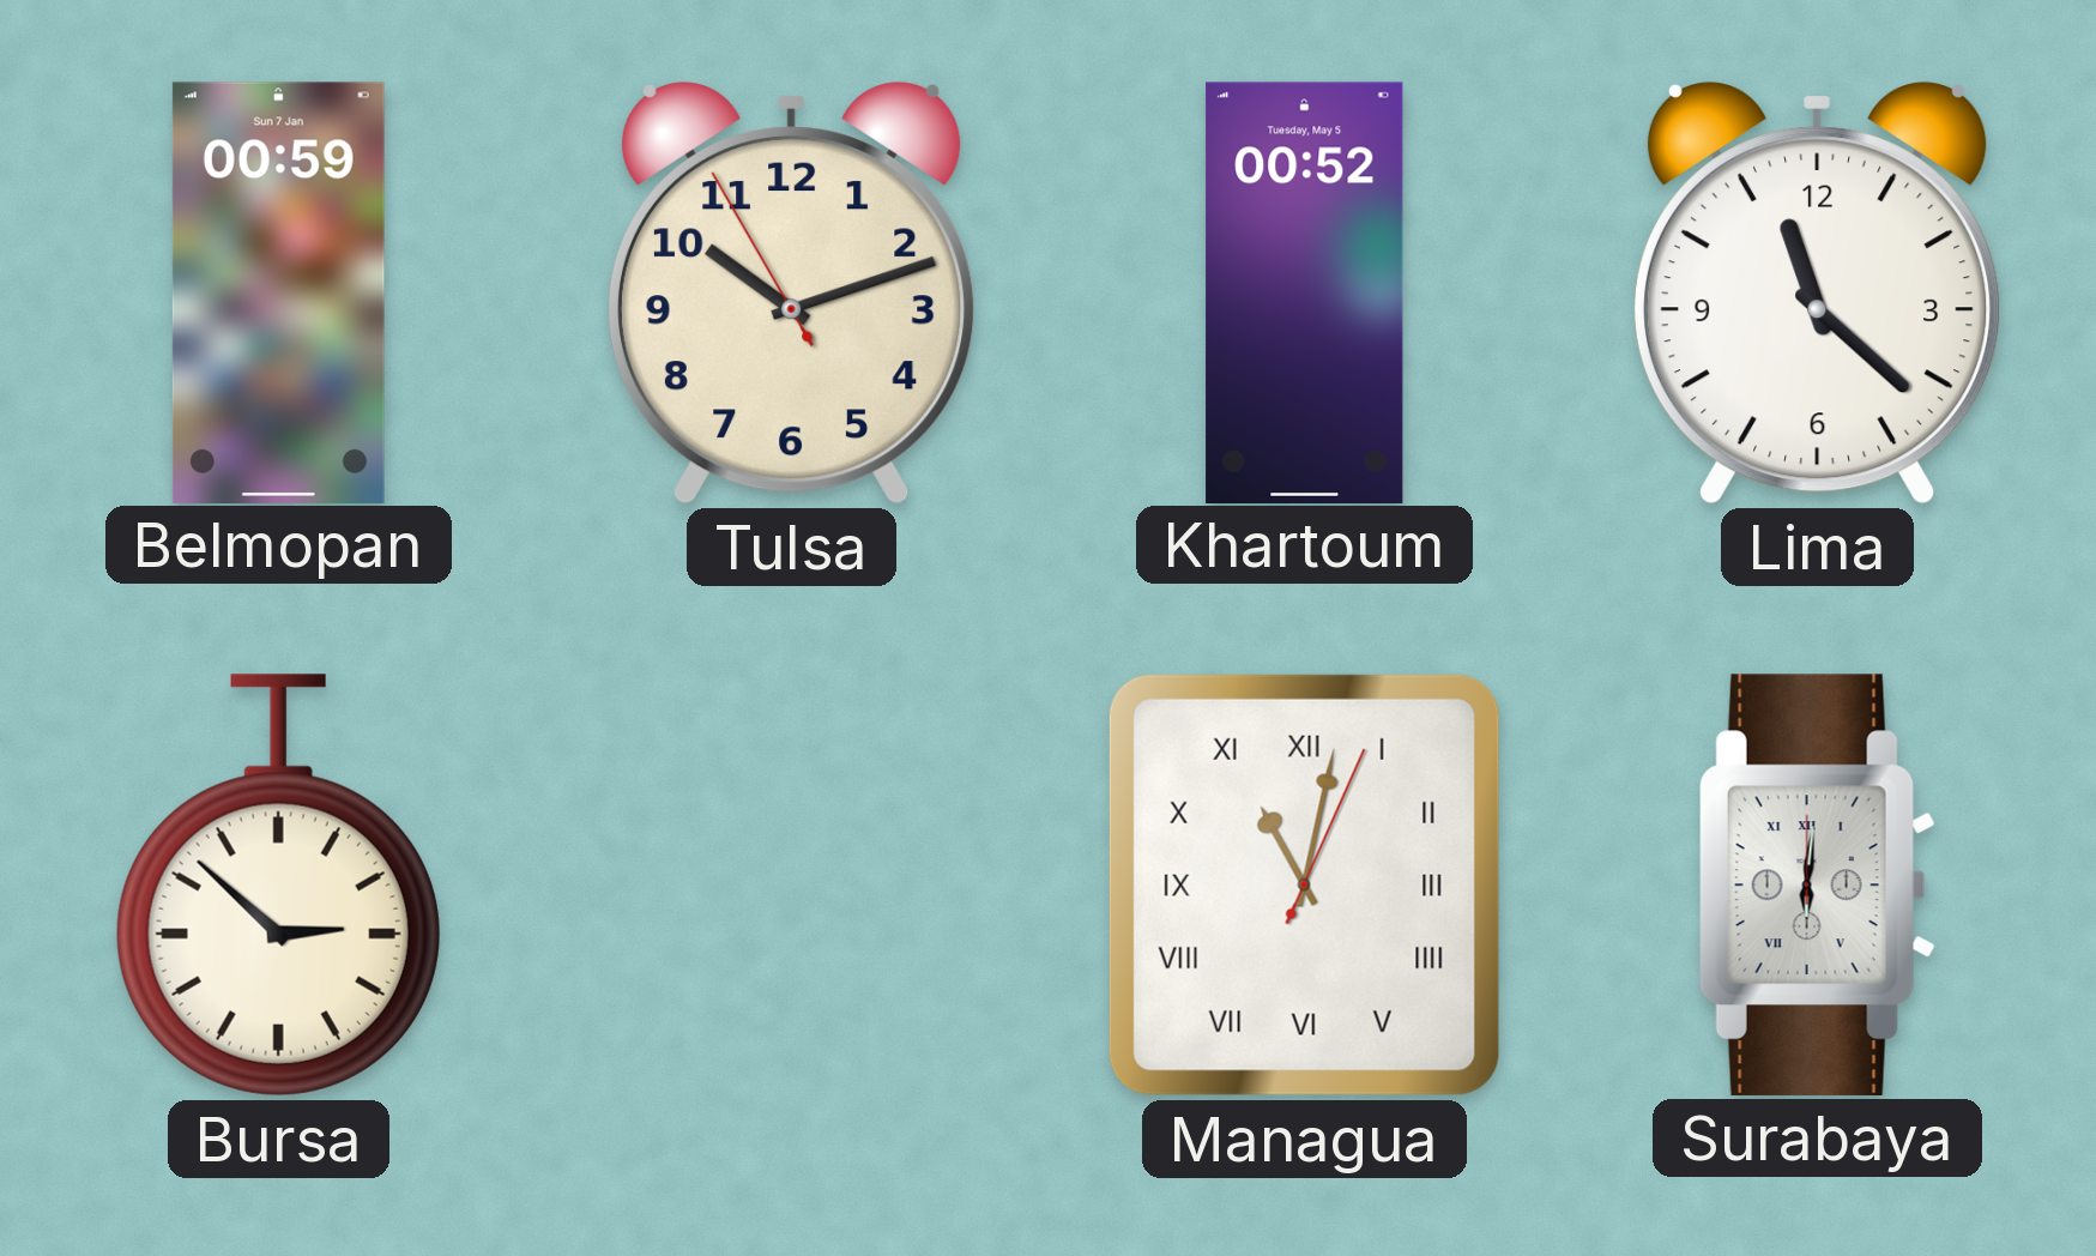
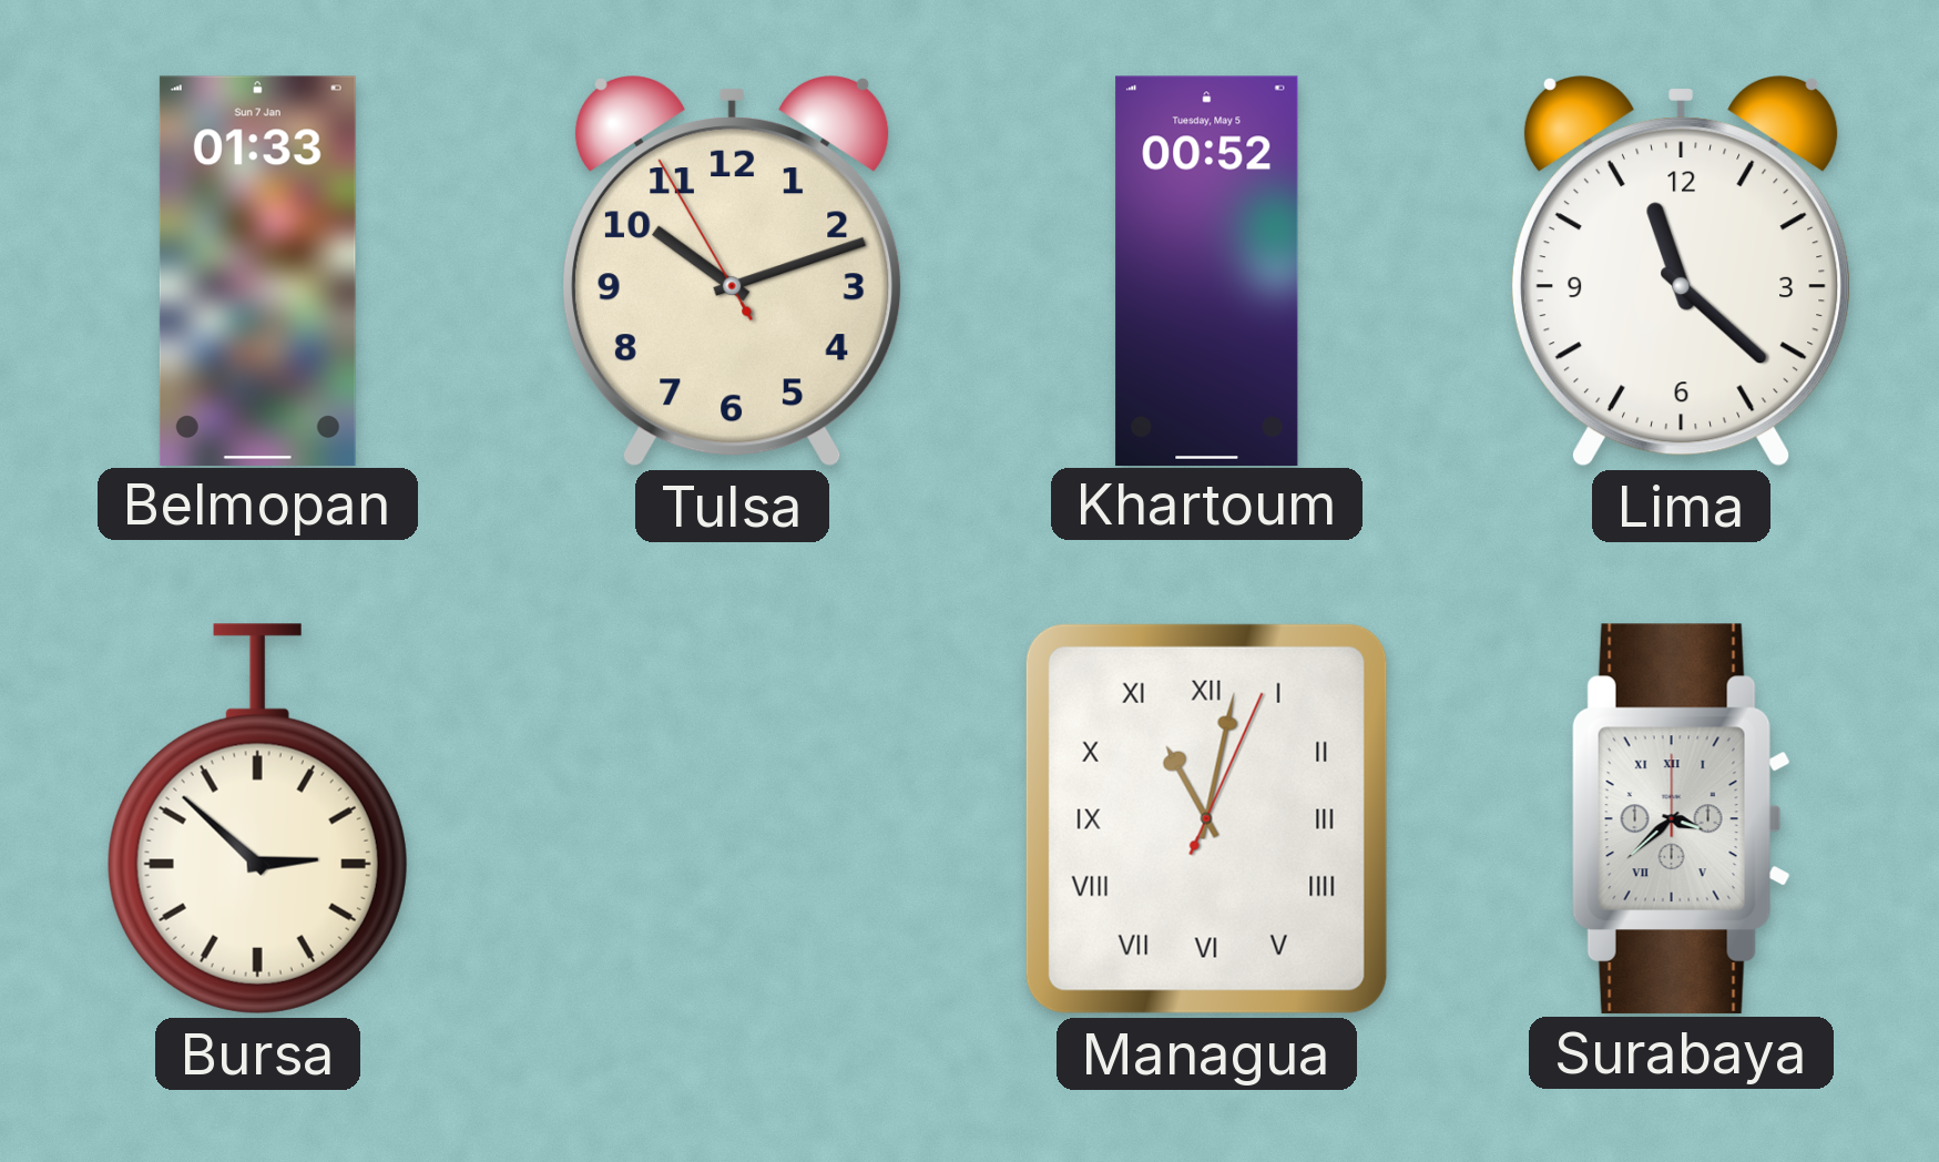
Belmopan: 00:59 -> 01:33
Surabaya: 6:01 -> 3:38
